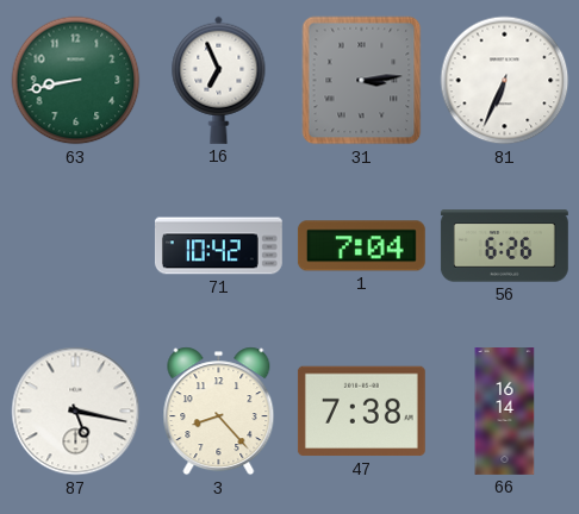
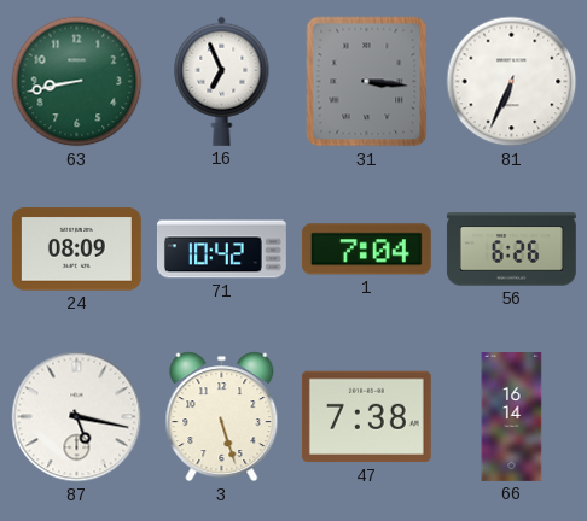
31: 3:14 -> 3:16
24: none -> 08:09
3: 8:23 -> 5:27
